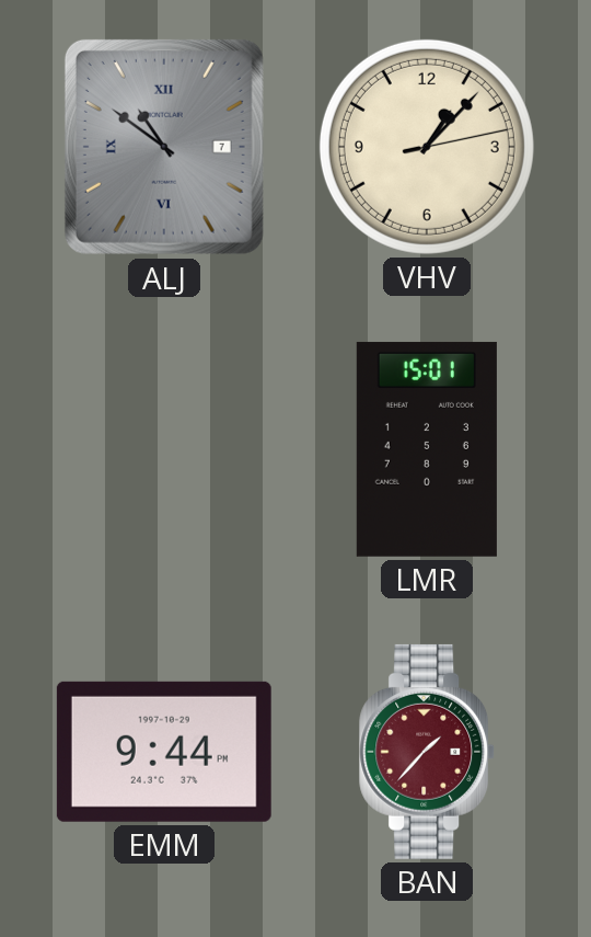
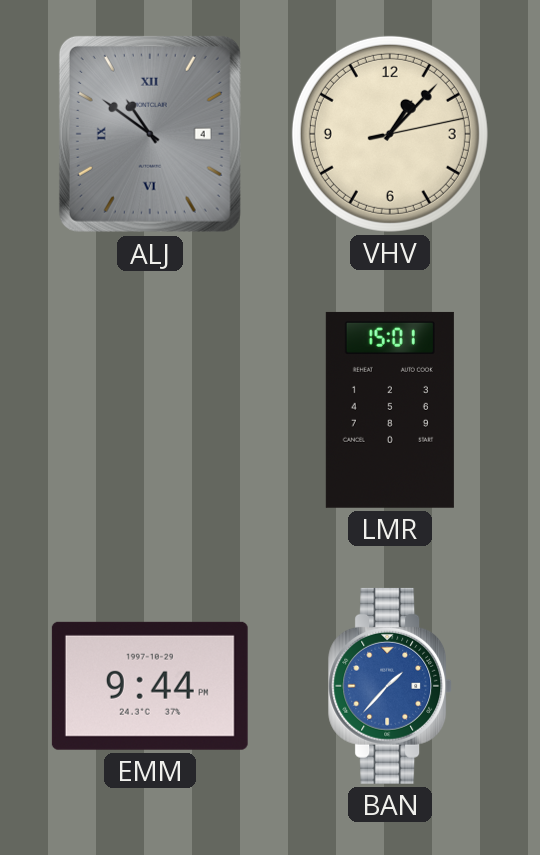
ALJ date: 7 -> 4
BAN dial: burgundy -> blue
